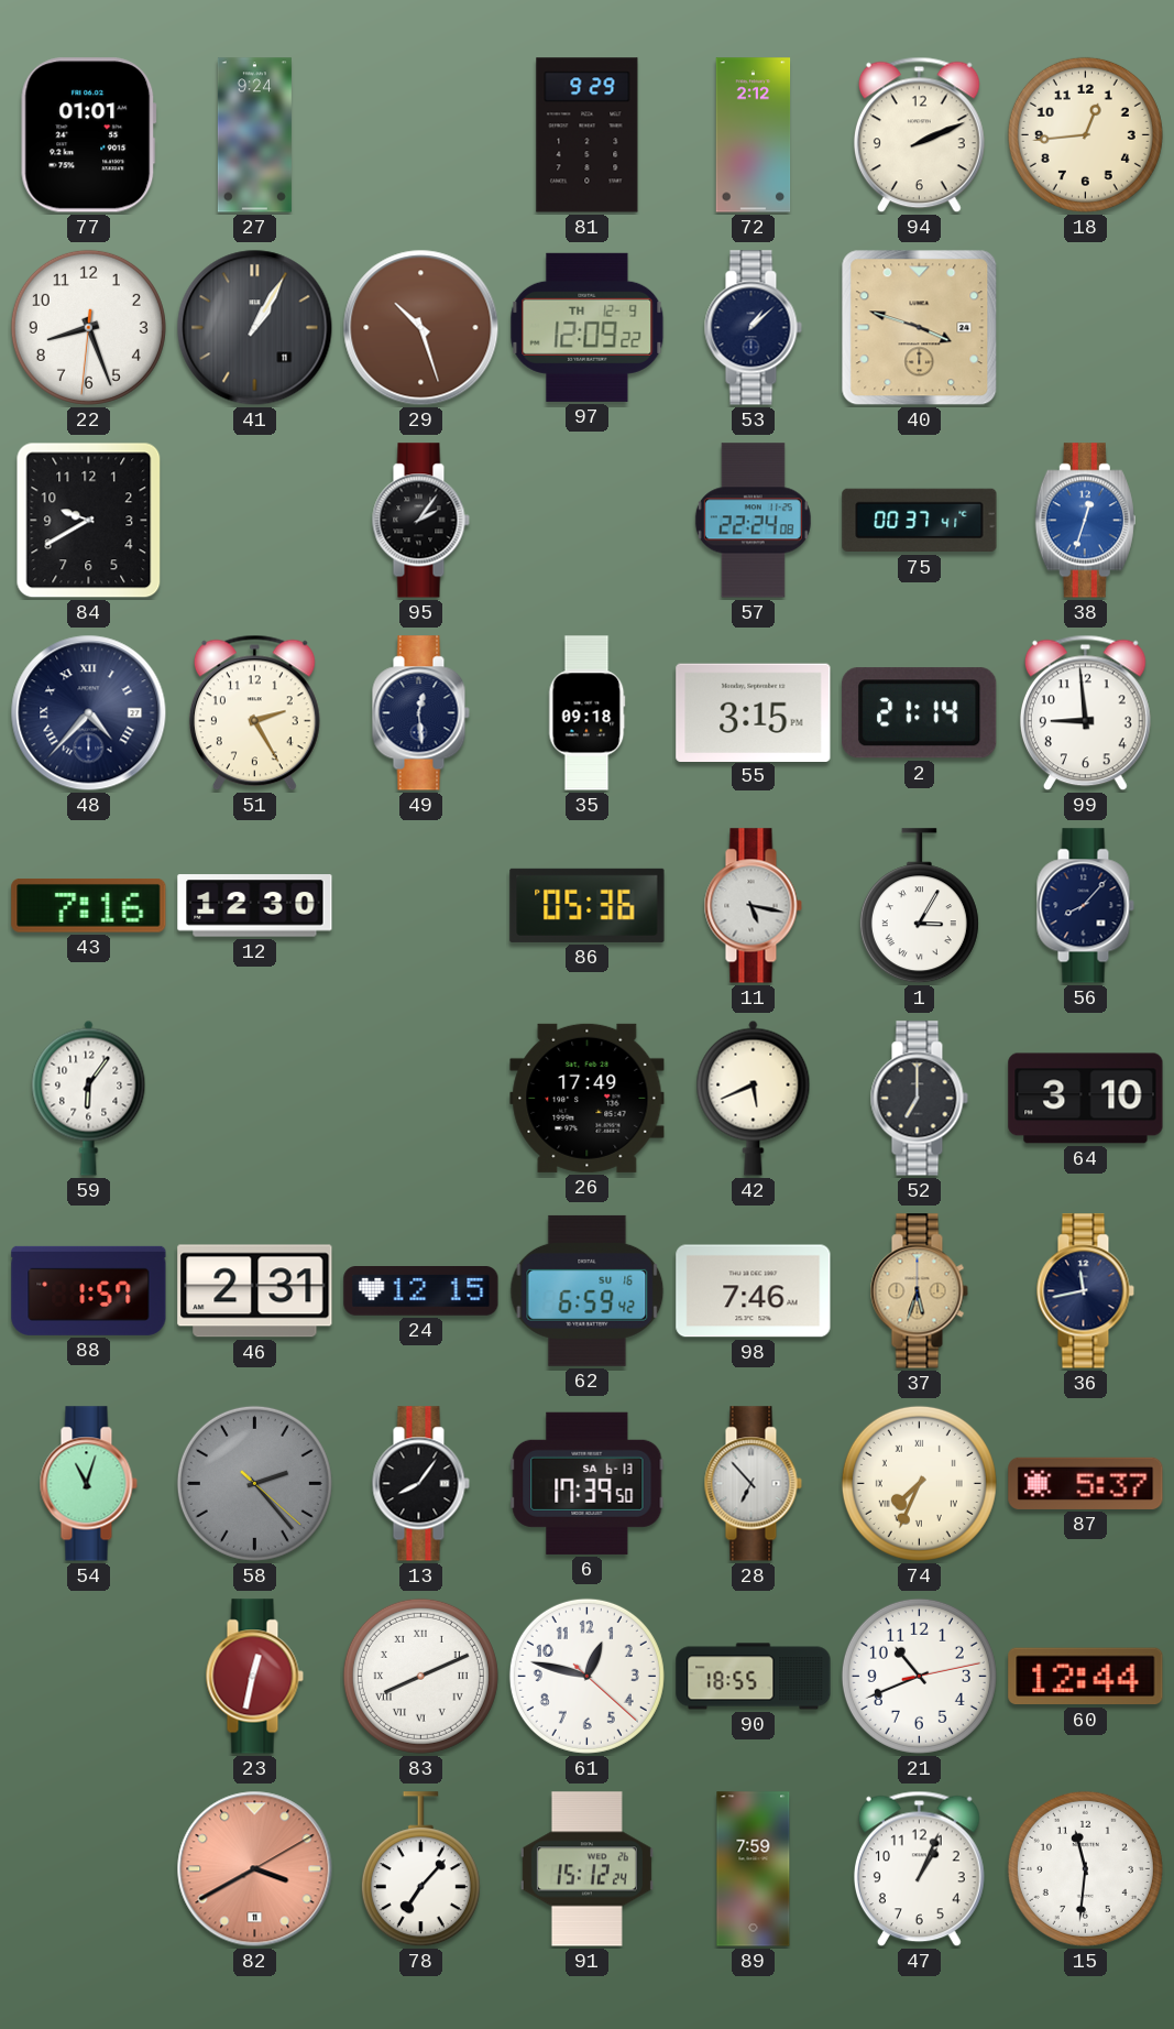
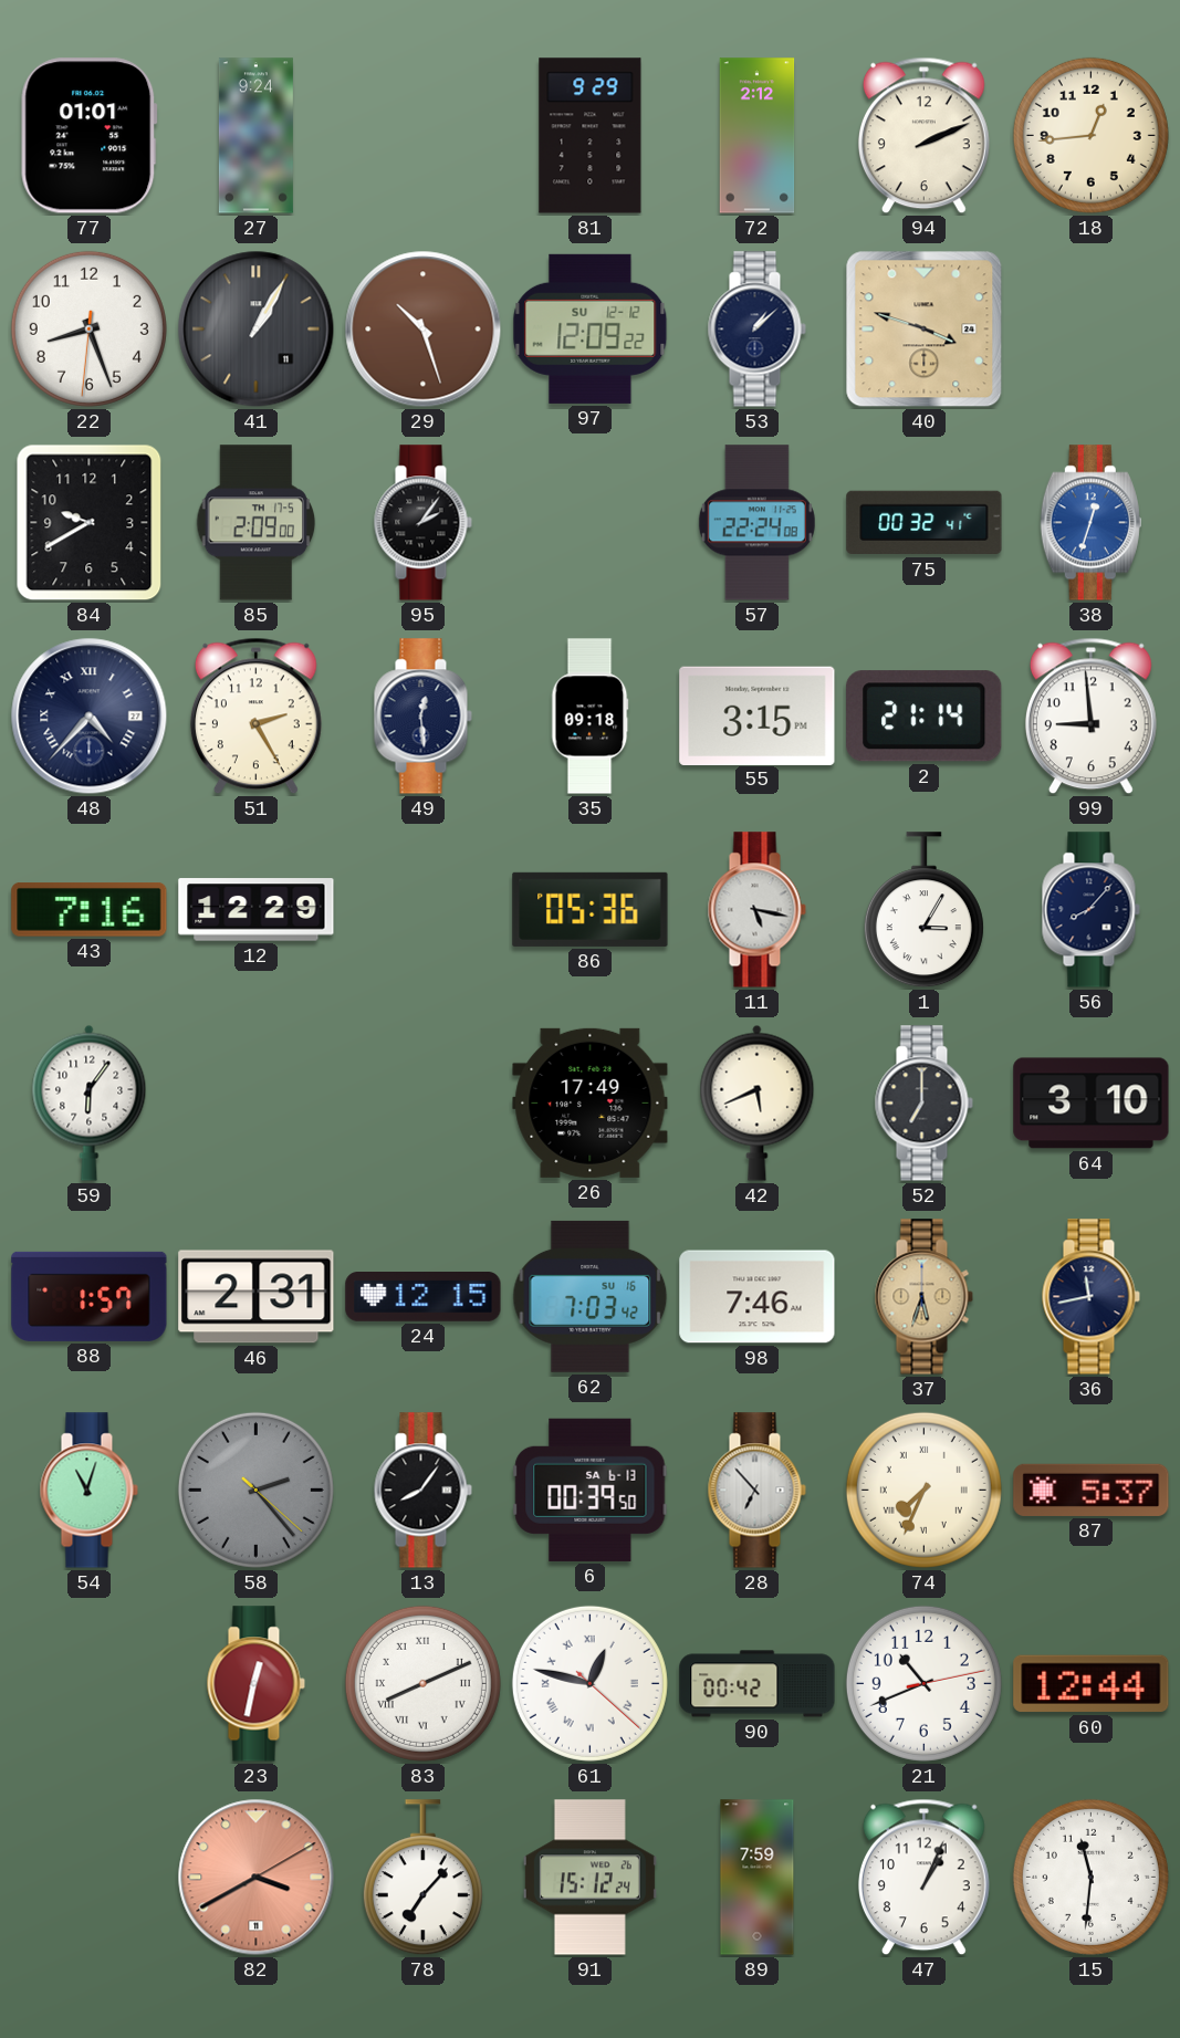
97 date: TH 12-9 -> SU 12-12
85: none -> 2:09
75: 00:37 -> 00:32
12: 12:30 -> 12:29
62: 6:59 -> 7:03
6: 17:39 -> 00:39
61 numerals: Arabic -> Roman
90: 18:55 -> 00:42
